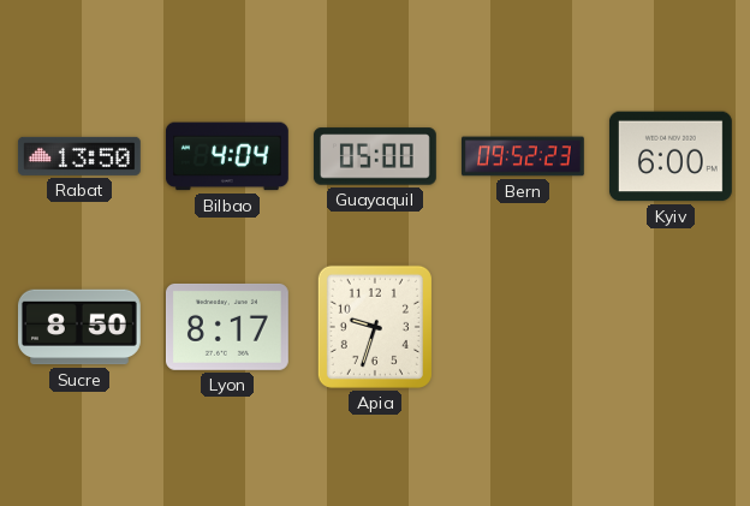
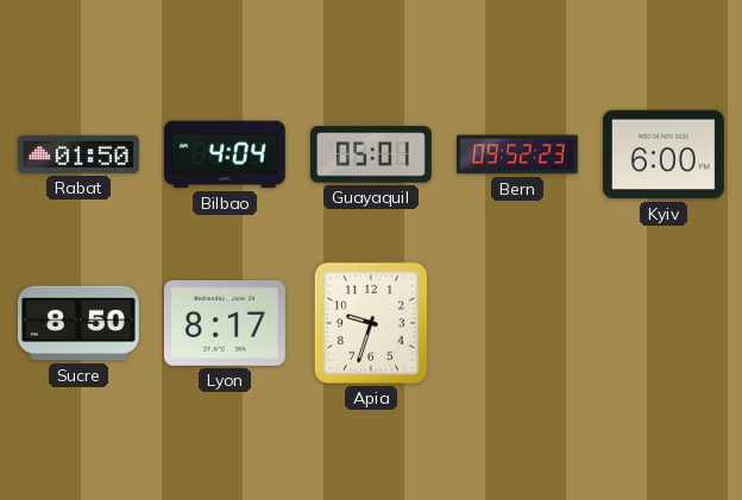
Rabat: 13:50 -> 01:50
Guayaquil: 05:00 -> 05:01
